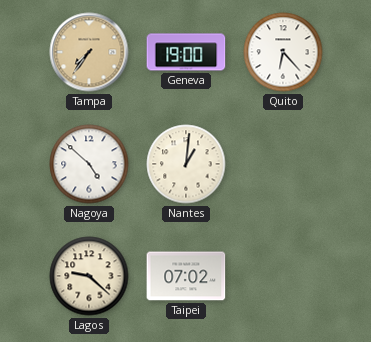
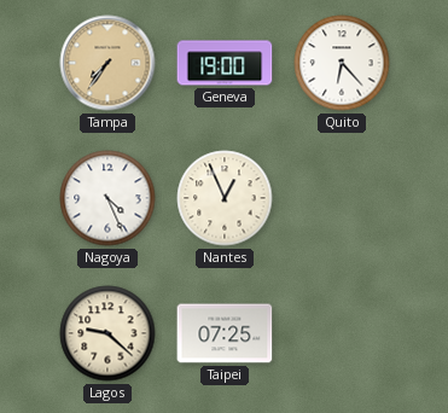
Nagoya: 4:52 -> 4:26
Nantes: 1:01 -> 12:56
Taipei: 07:02 -> 07:25
